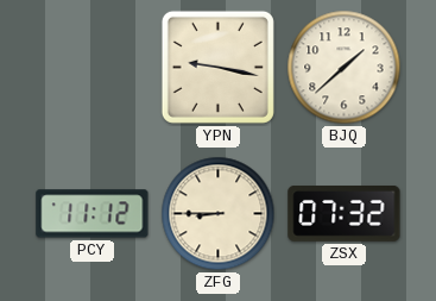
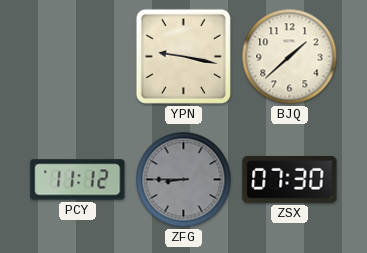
ZFG dial: cream -> grey
ZSX: 07:32 -> 07:30
